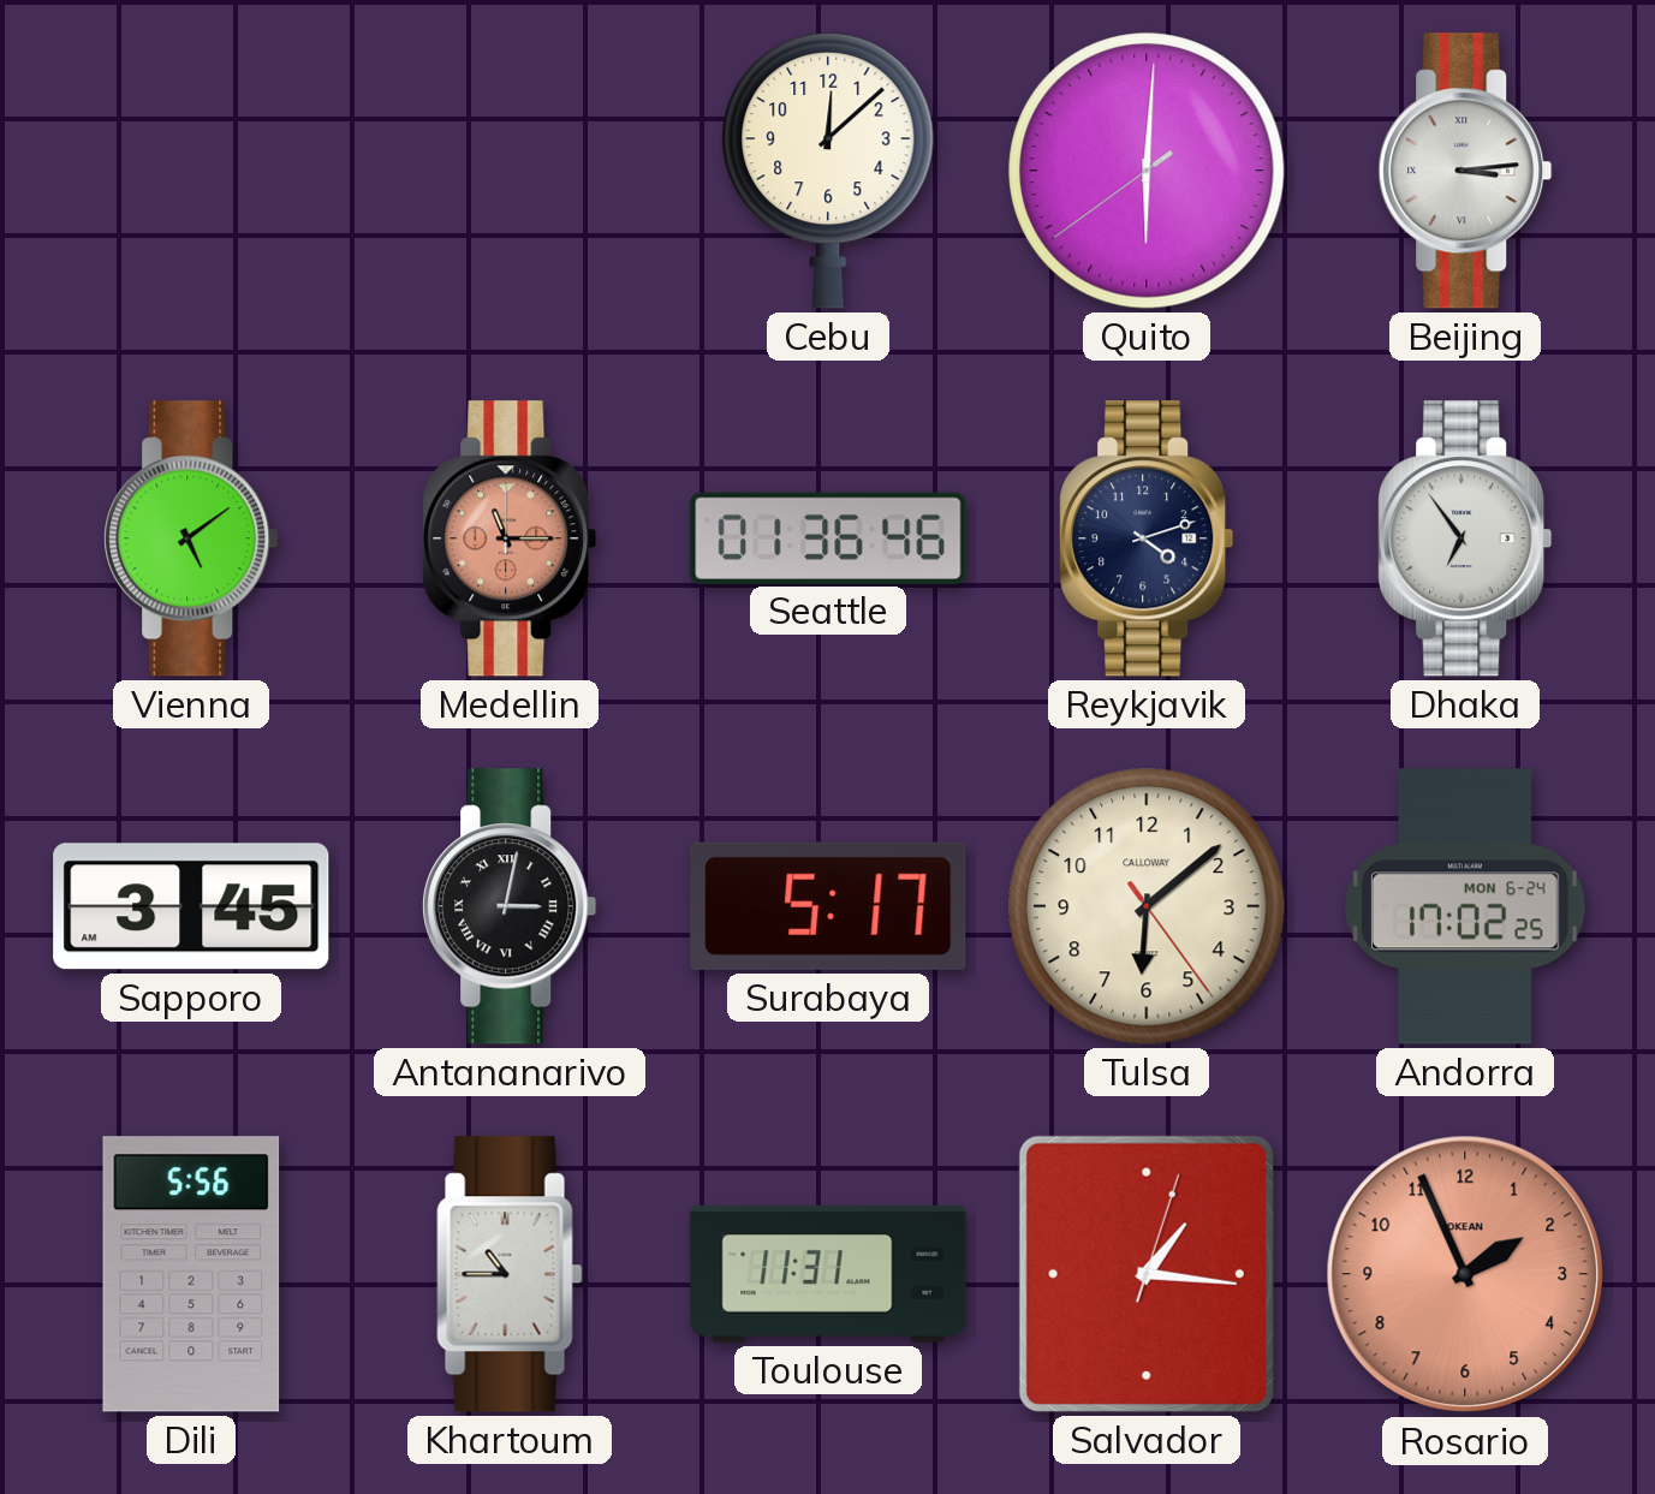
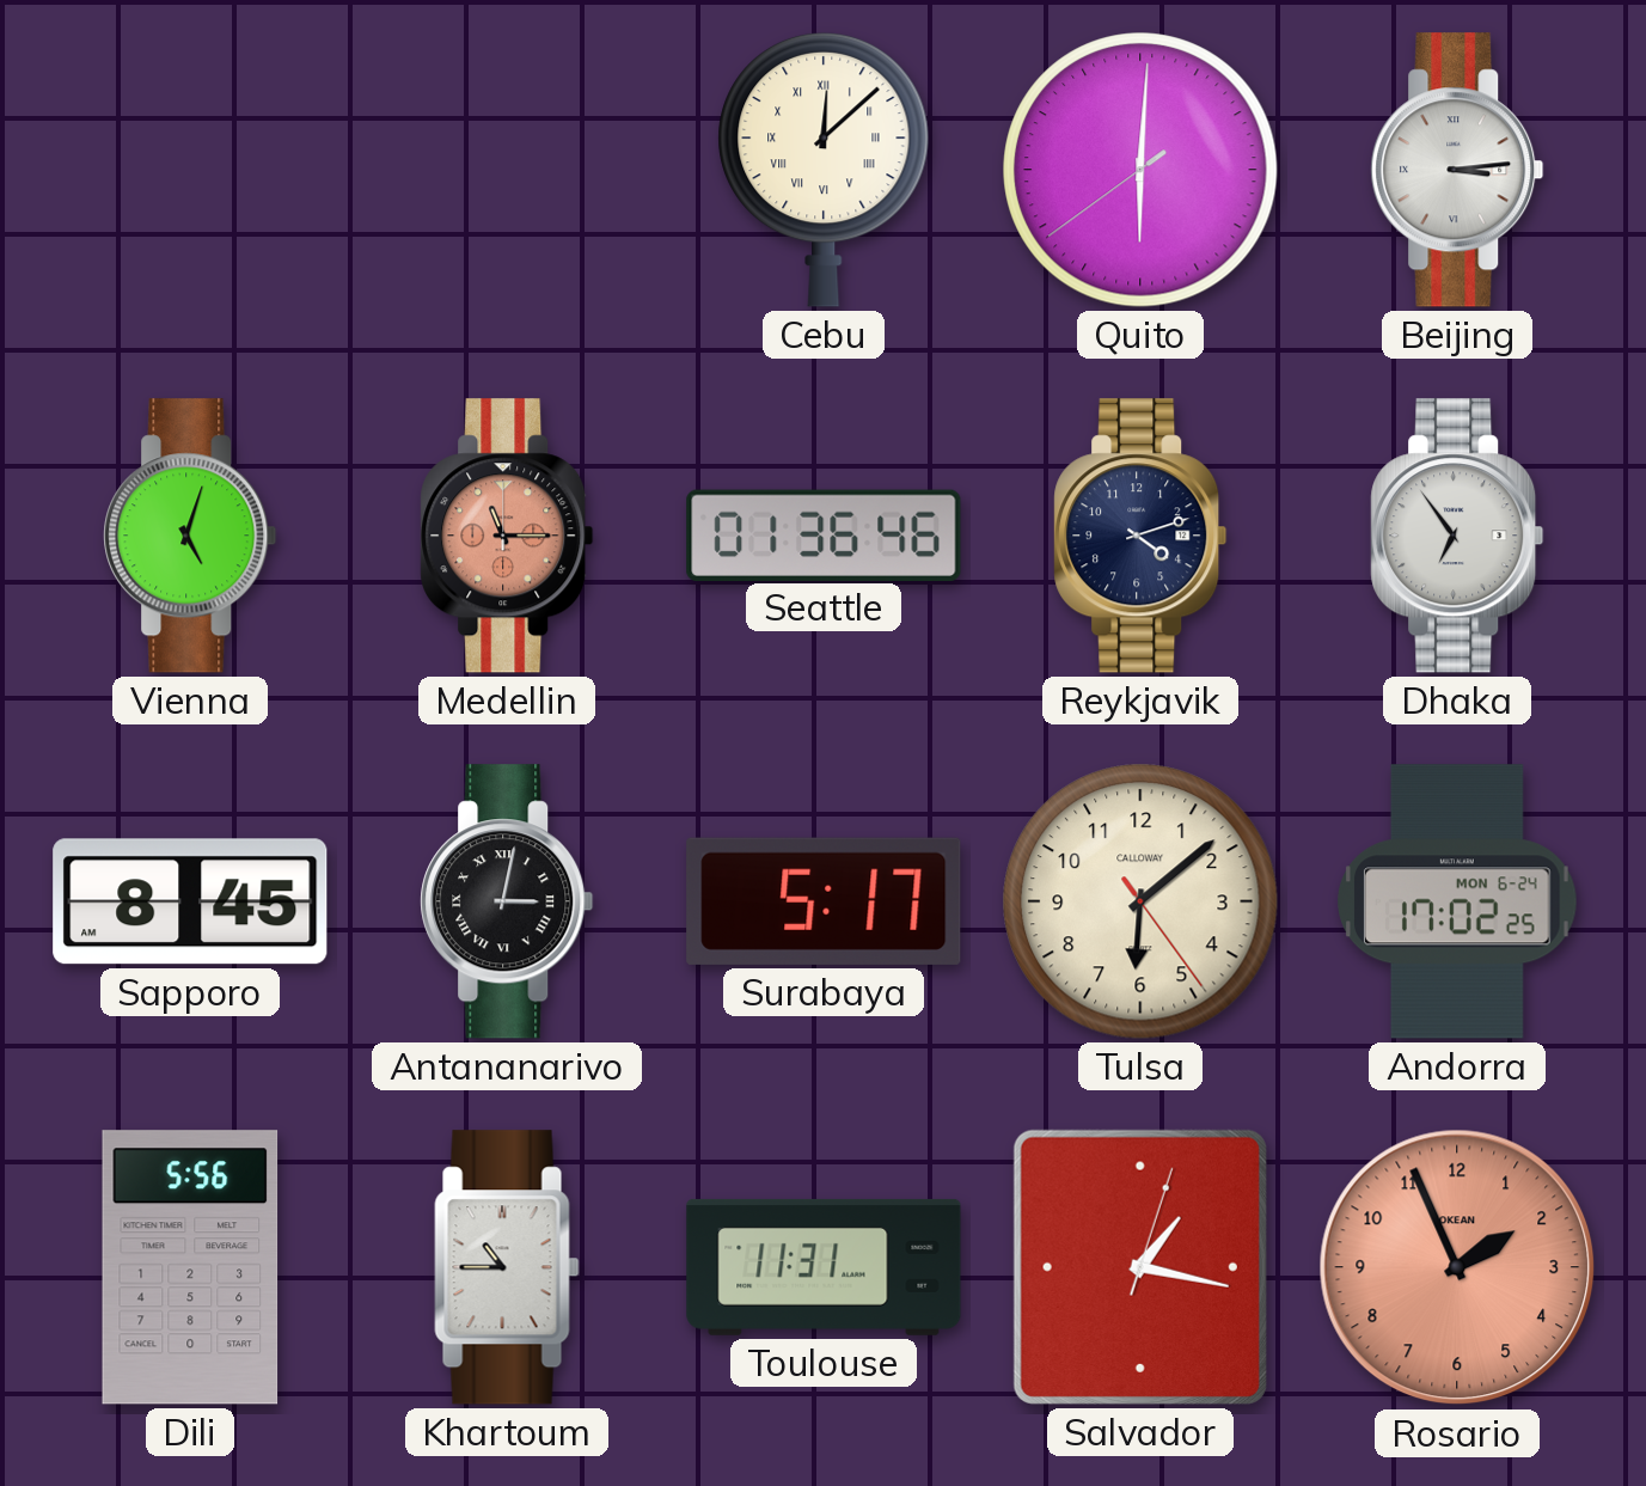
Cebu numerals: Arabic -> Roman
Vienna: 5:09 -> 5:03
Sapporo: 3:45 -> 8:45
Salvador: 1:16 -> 1:17
